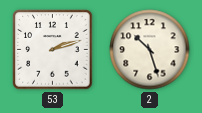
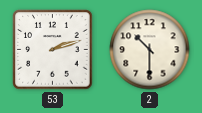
2: 10:27 -> 10:30
